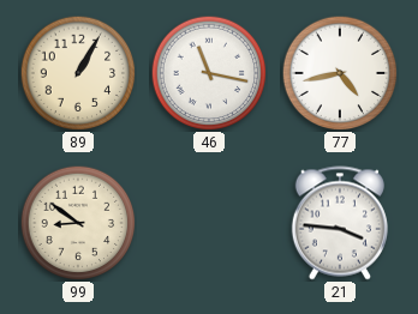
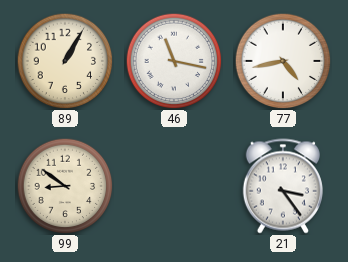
21: 3:46 -> 3:24
